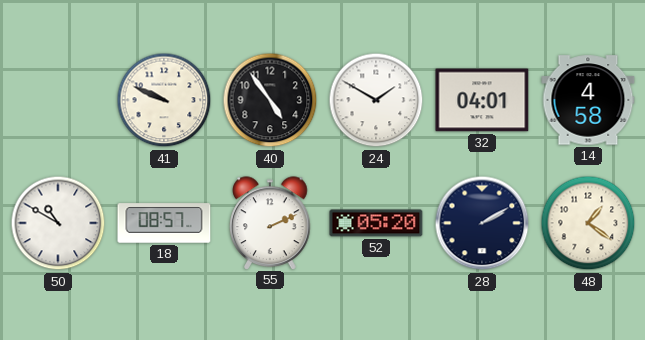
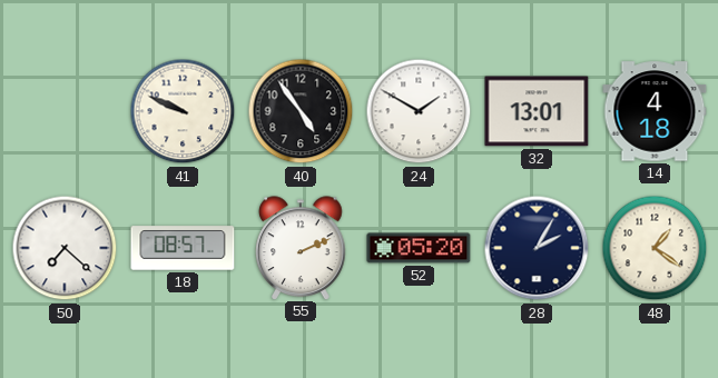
32: 04:01 -> 13:01
14: 4:58 -> 4:18
50: 10:50 -> 7:22
28: 2:10 -> 2:05
